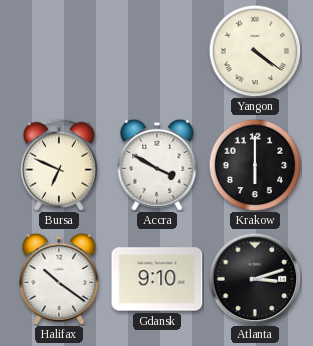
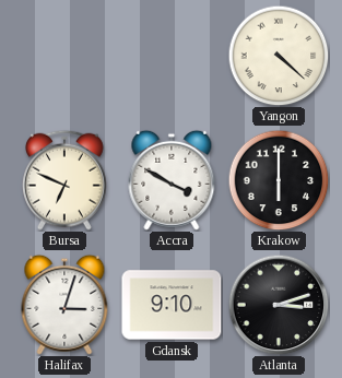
Yangon: 4:21 -> 4:22
Halifax: 10:21 -> 3:03
